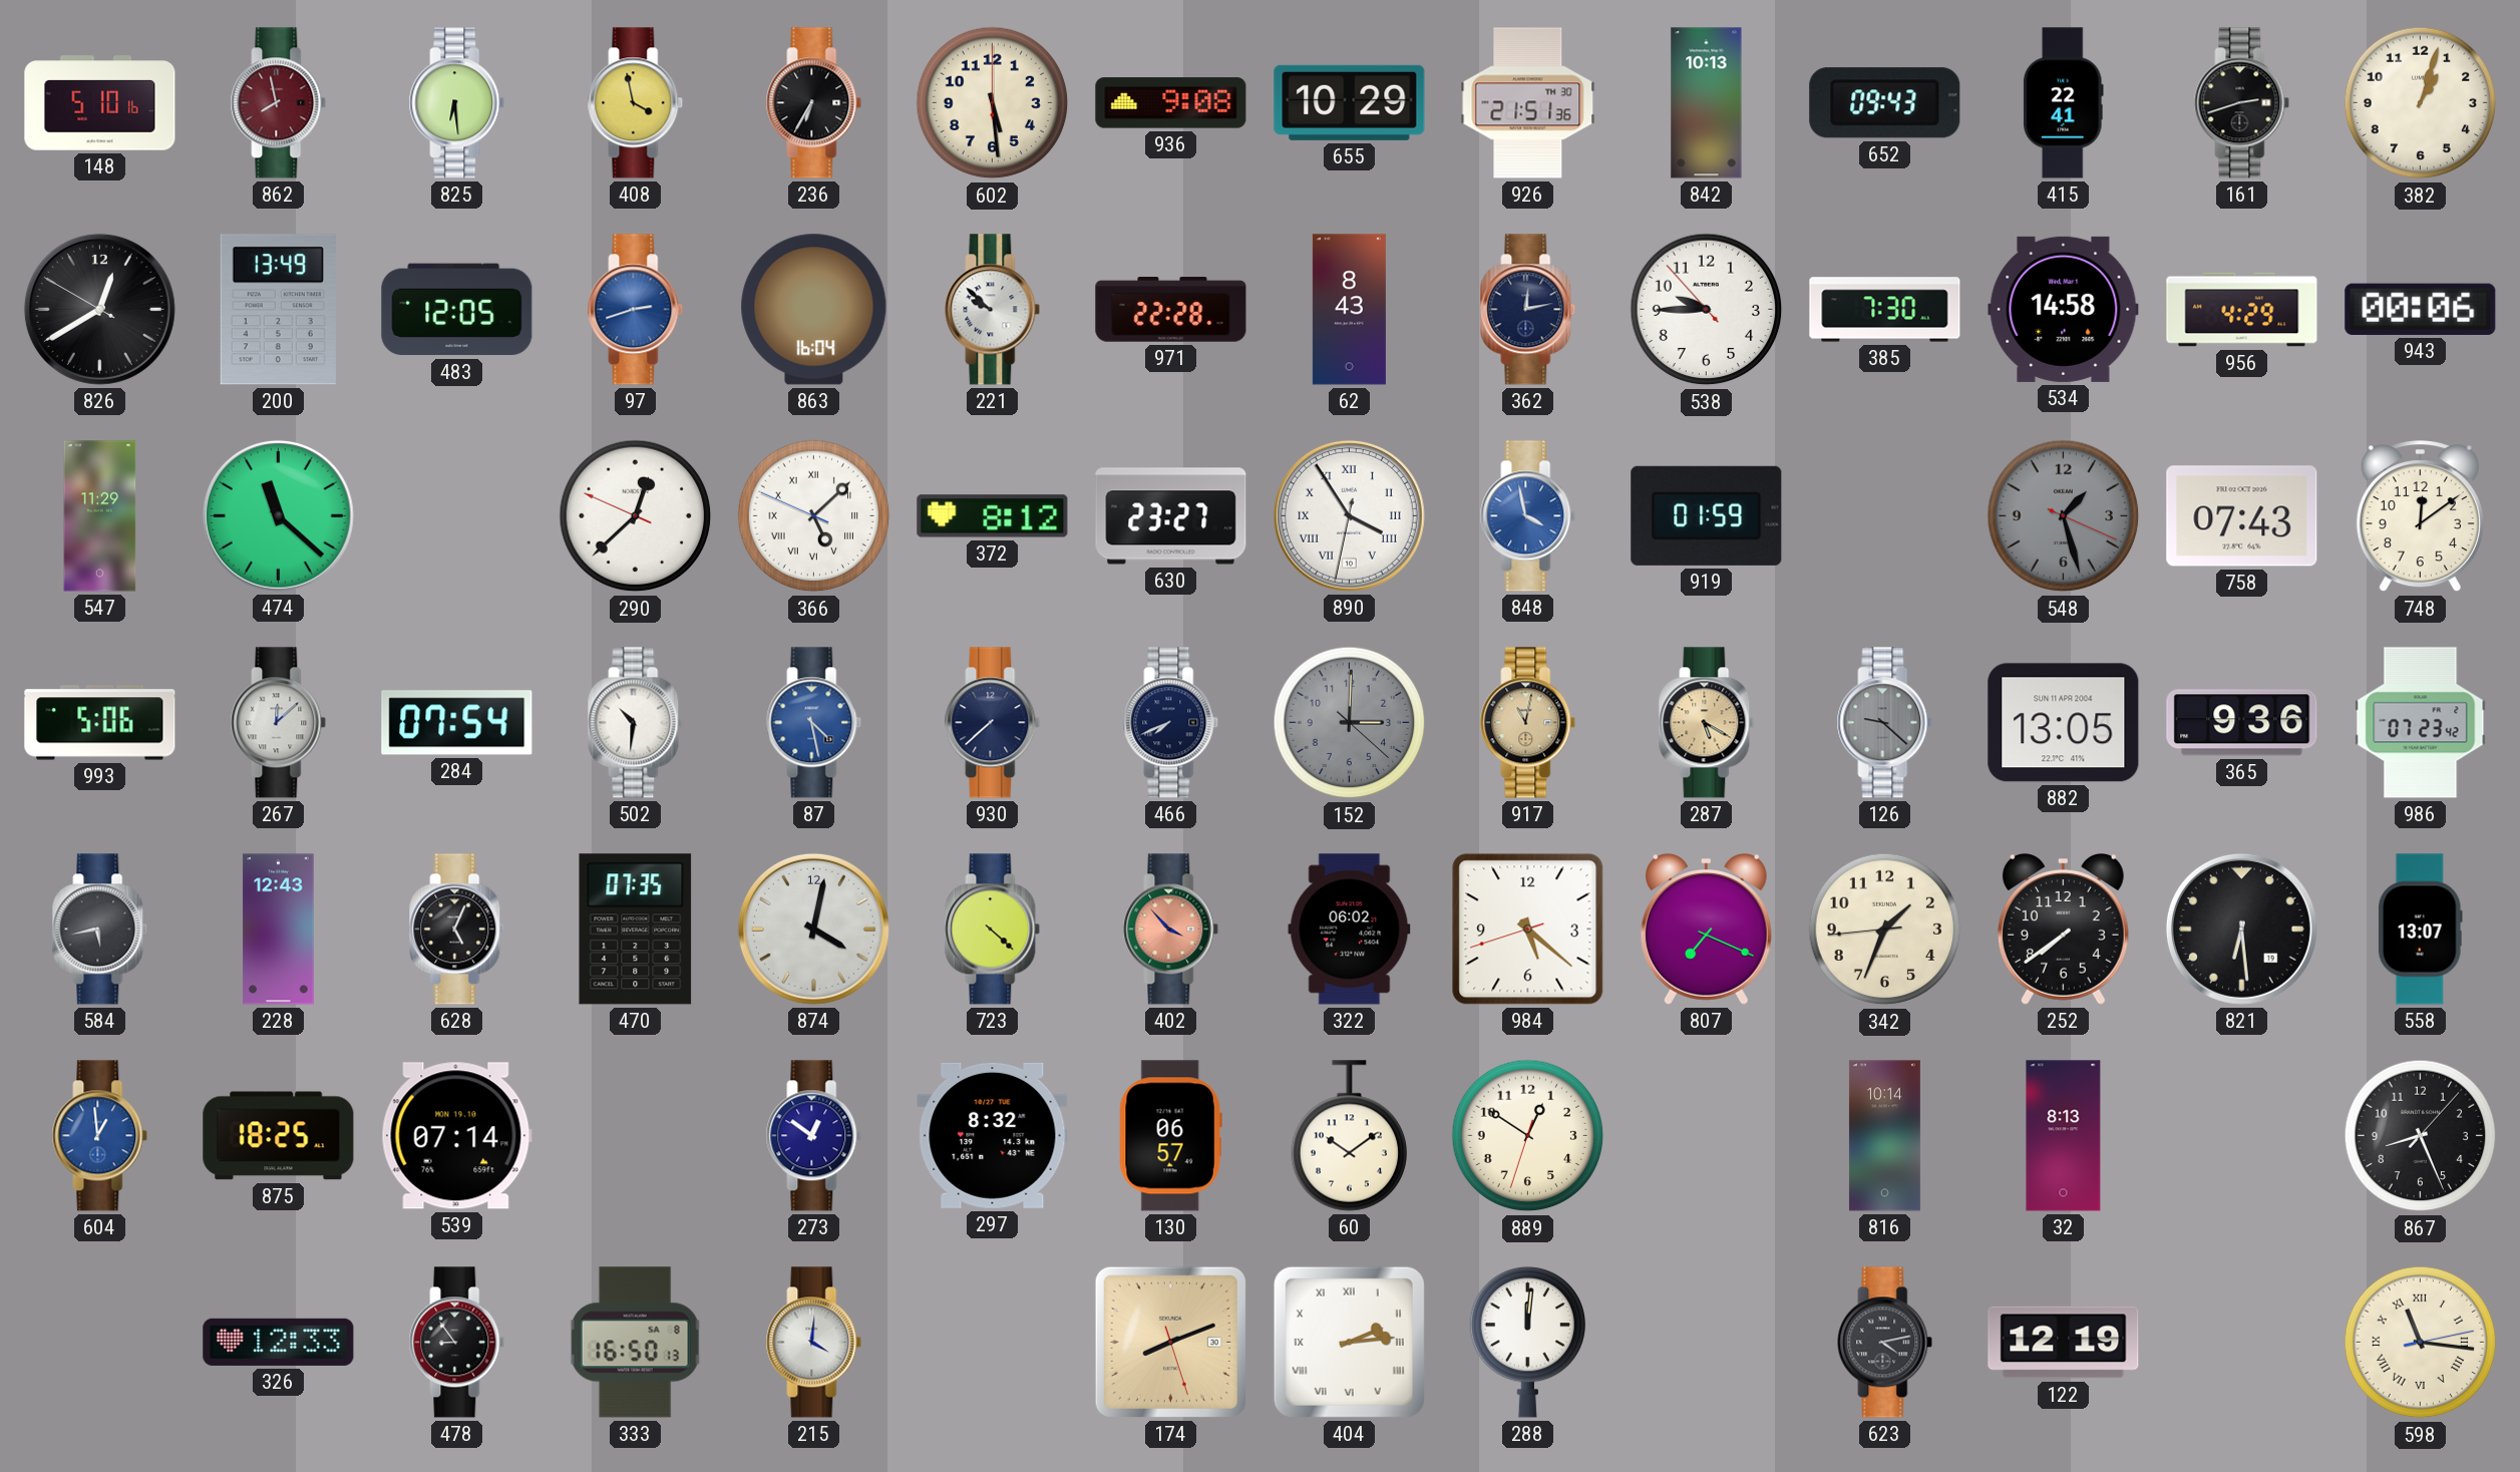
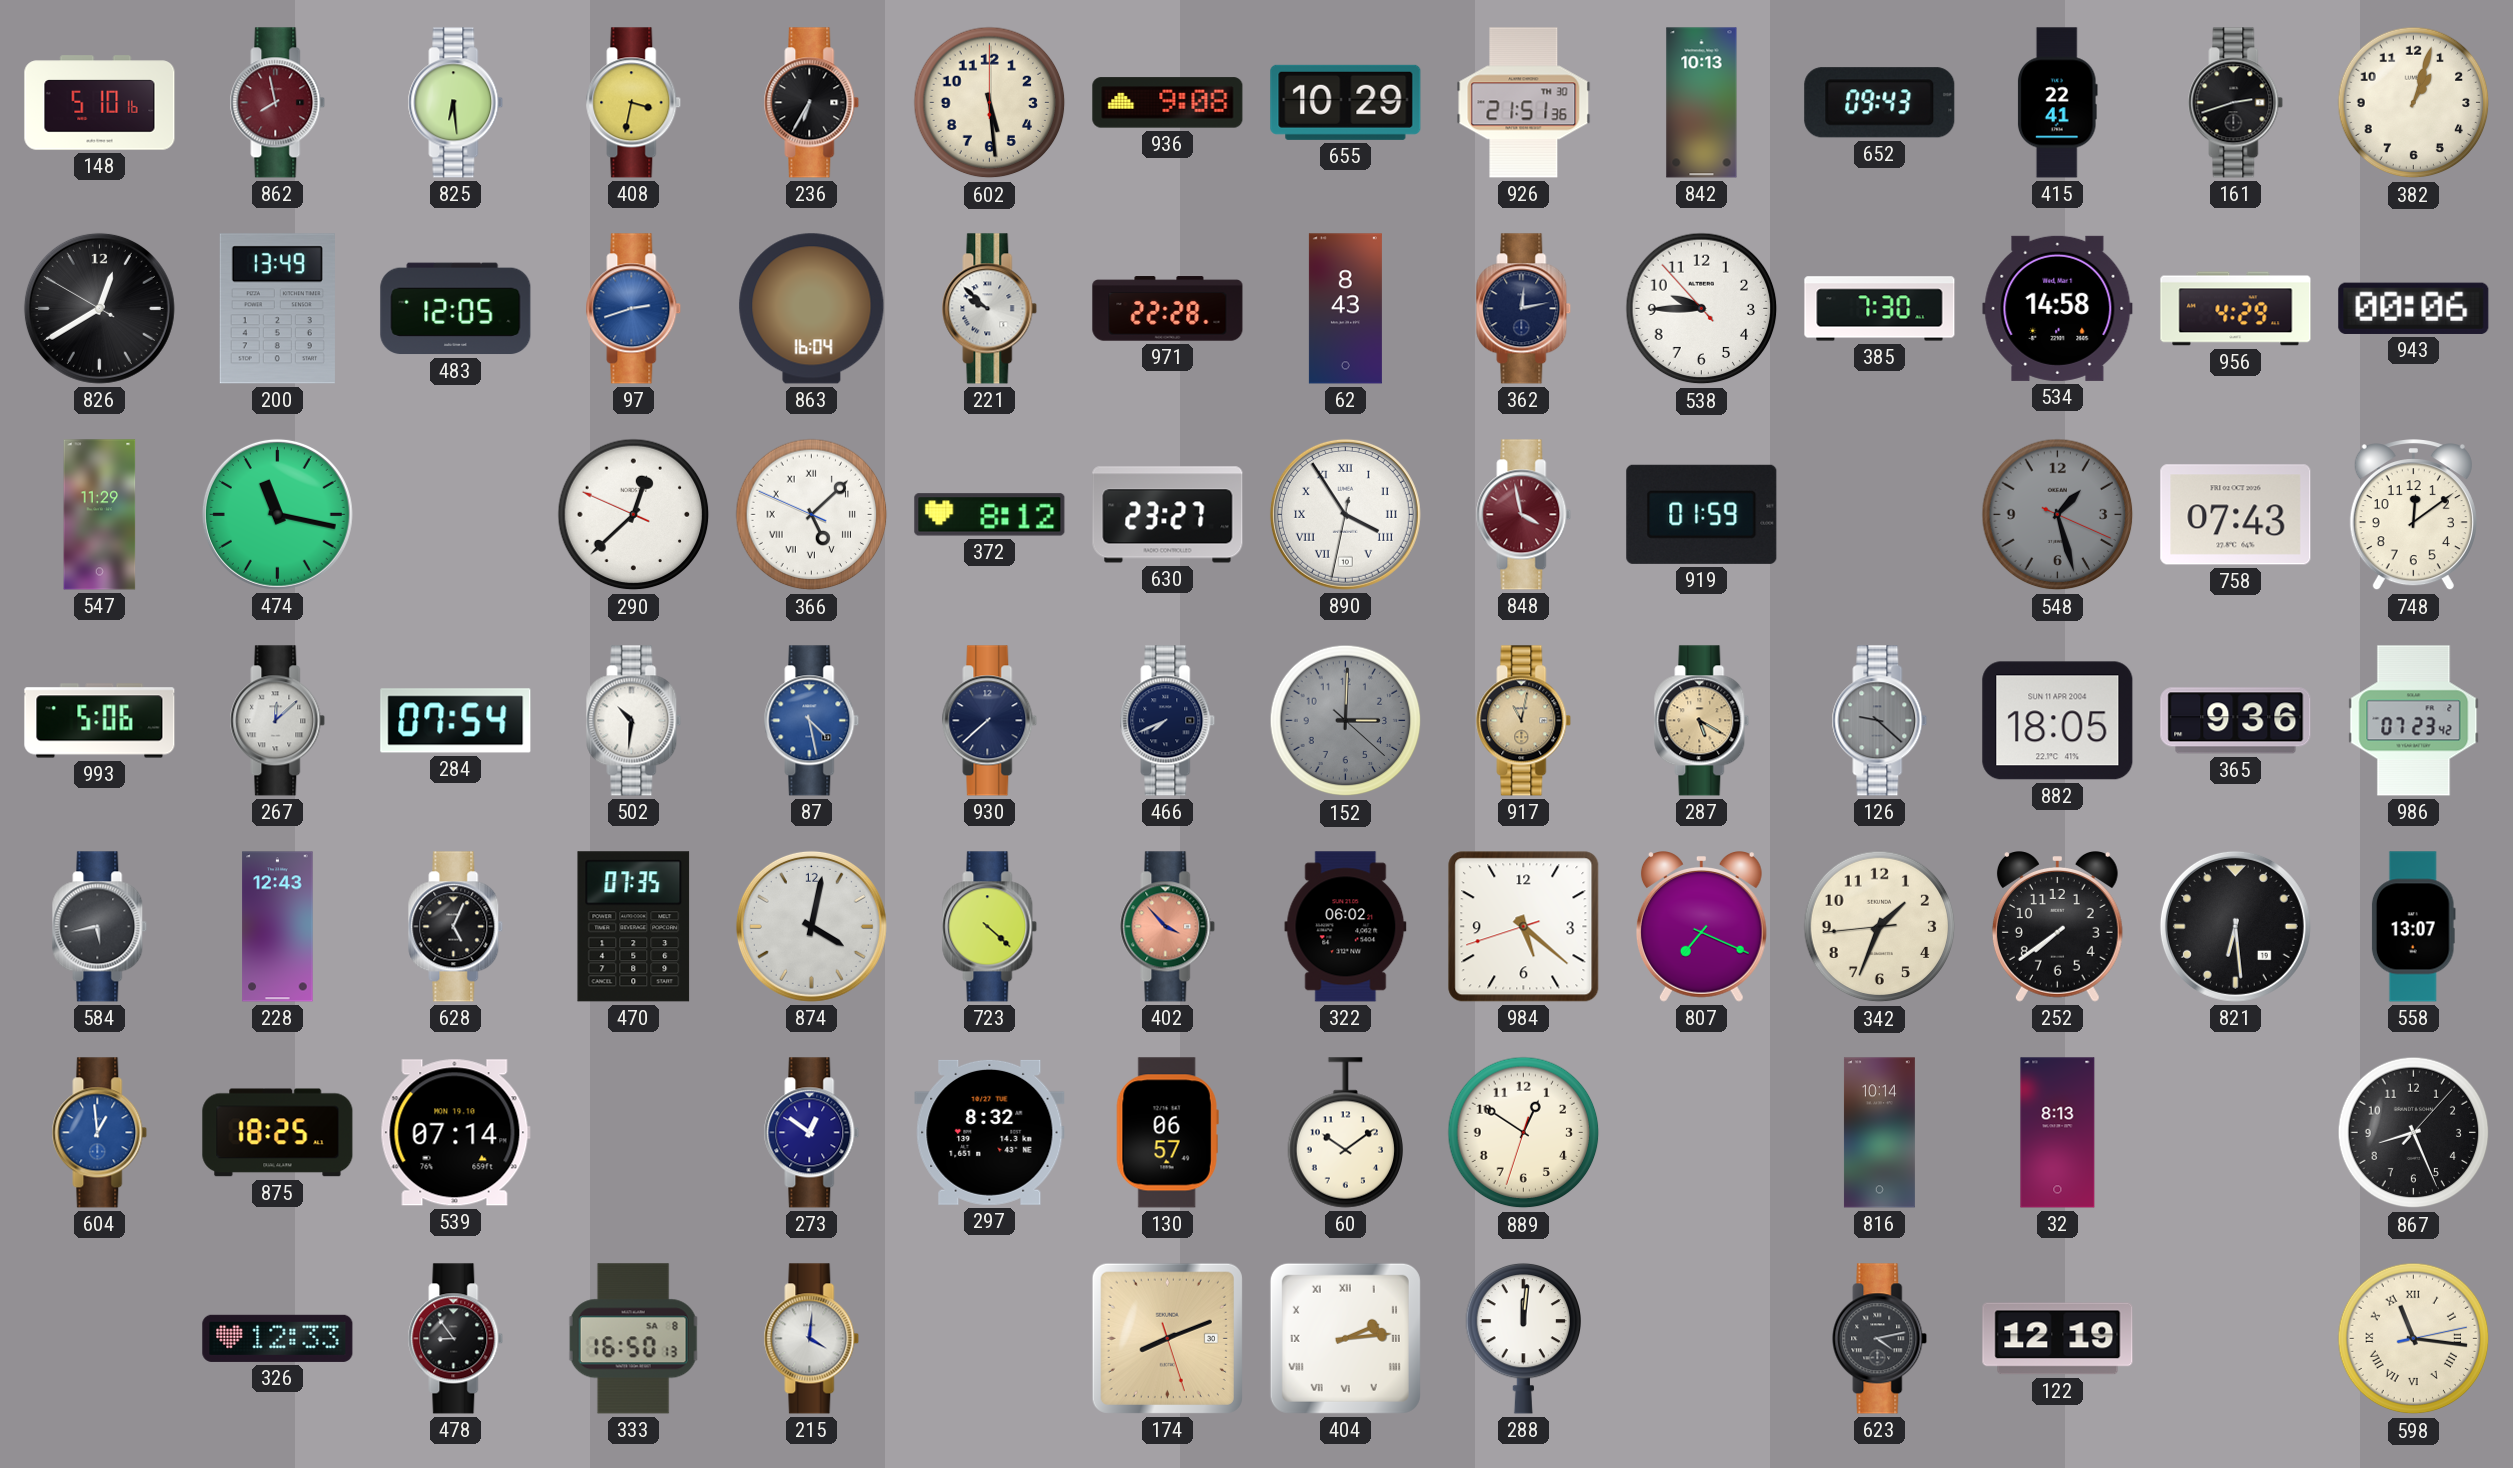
408: 3:58 -> 3:32
474: 11:22 -> 11:17
848 dial: blue -> burgundy
882: 13:05 -> 18:05
